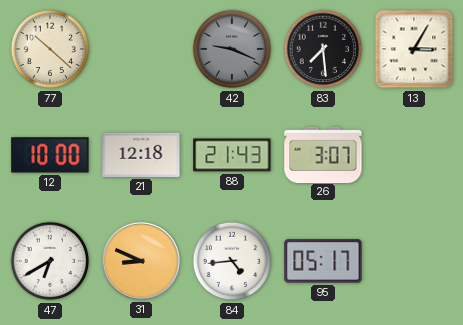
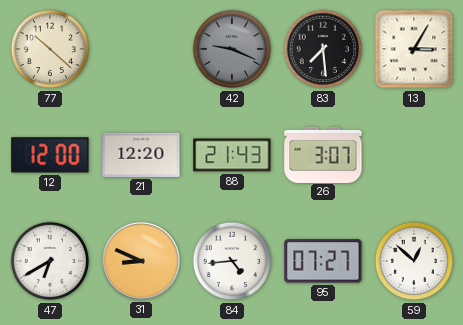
12: 10:00 -> 12:00
21: 12:18 -> 12:20
95: 05:17 -> 07:27
59: none -> 12:52
